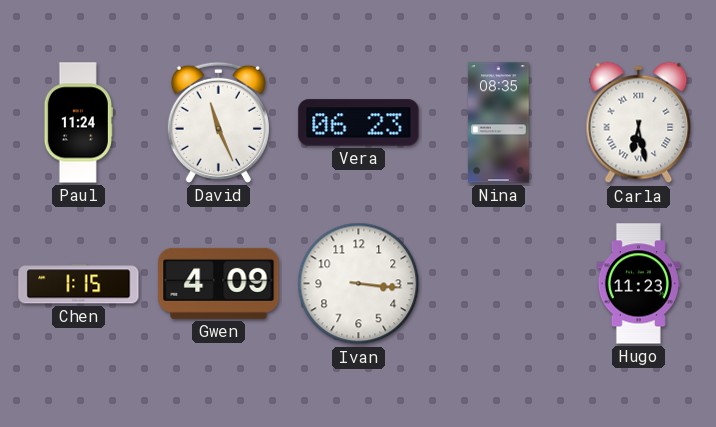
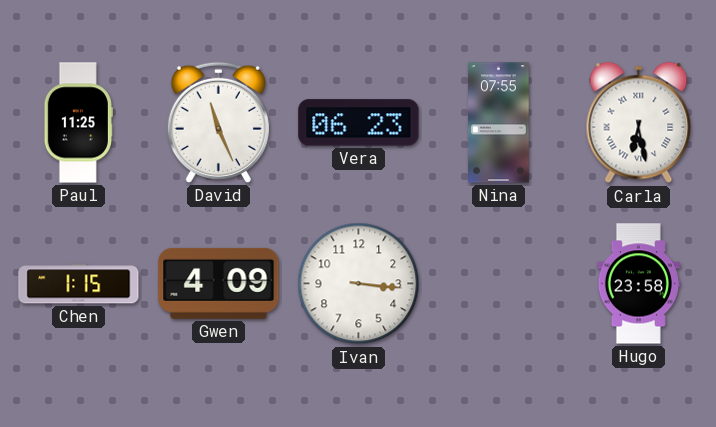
Paul: 11:24 -> 11:25
Nina: 08:35 -> 07:55
Hugo: 11:23 -> 23:58
